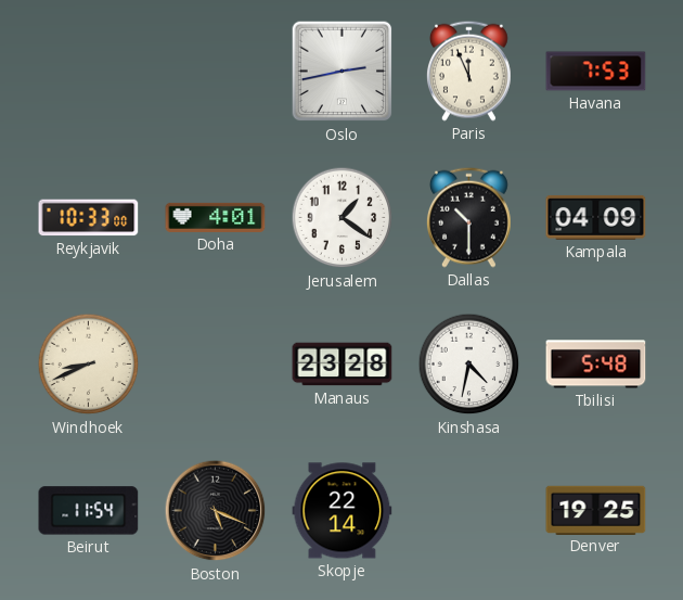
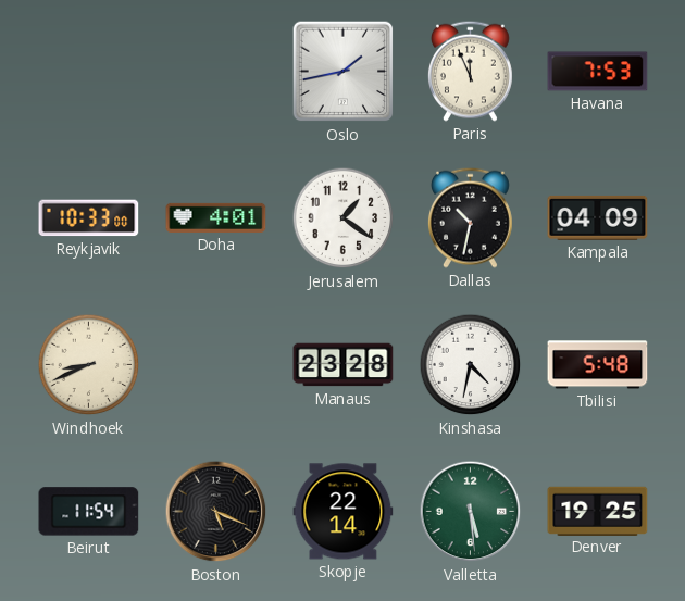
Oslo: 2:43 -> 1:43
Dallas: 10:30 -> 10:32
Valletta: none -> 5:29
